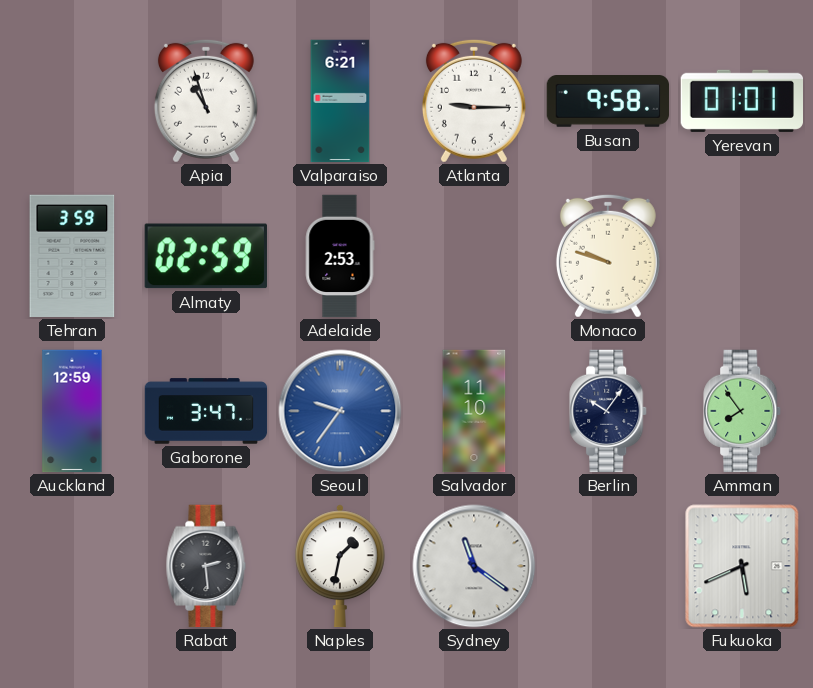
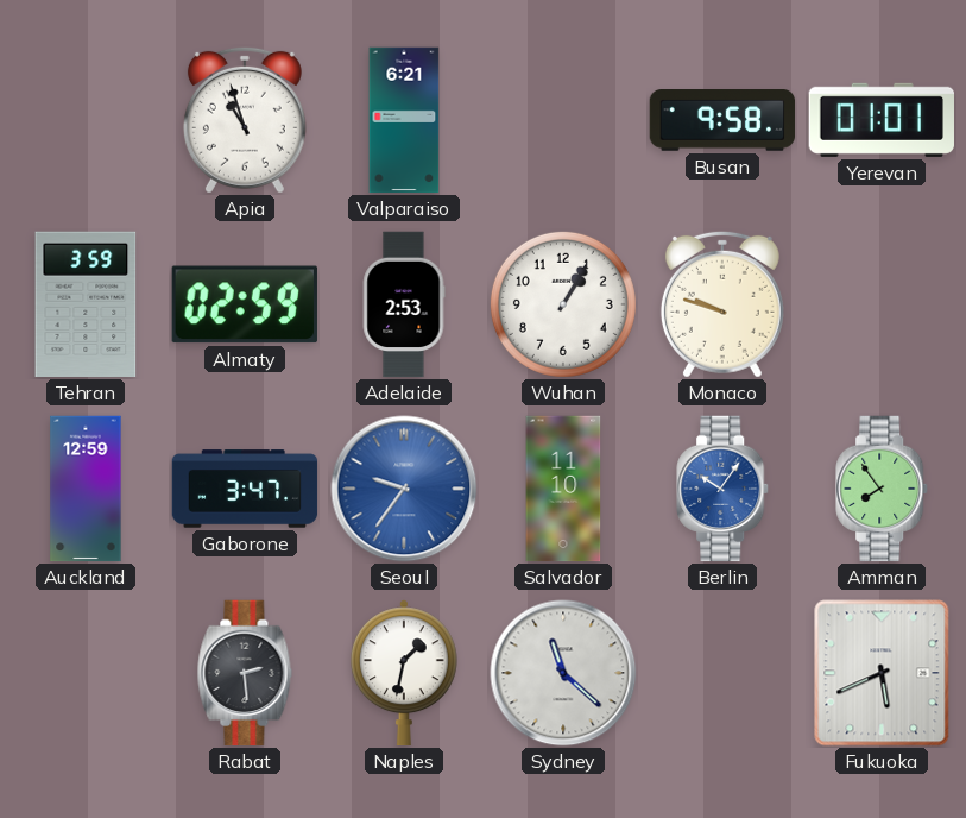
Atlanta: 9:15 -> none
Wuhan: none -> 1:05
Berlin dial: navy -> blue
Sydney: 11:21 -> 11:22
